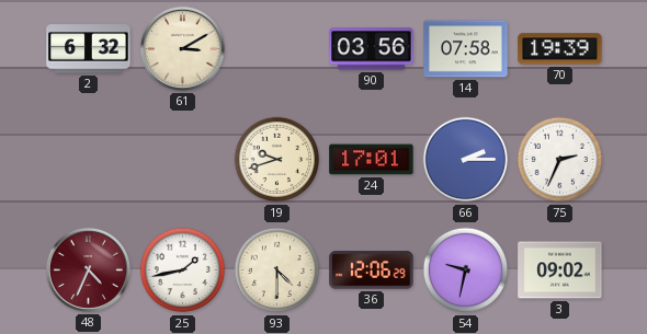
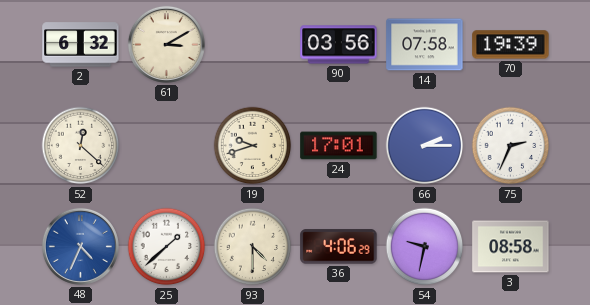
52: none -> 12:22
48 dial: burgundy -> blue
25: 1:43 -> 1:38
36: 12:06 -> 4:06
3: 09:02 -> 08:58
